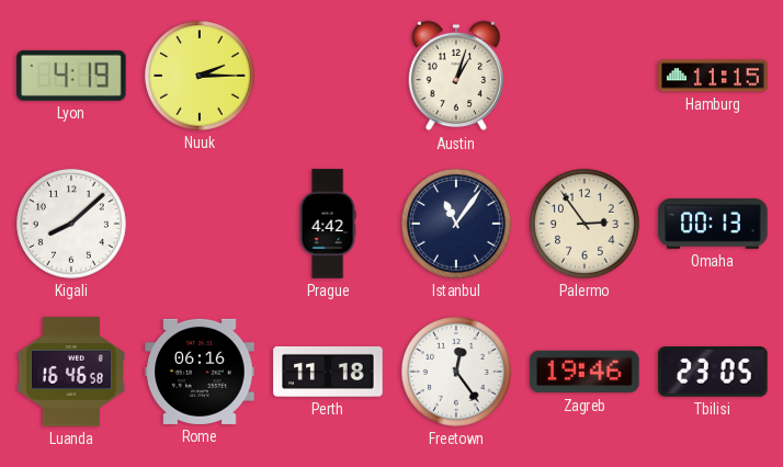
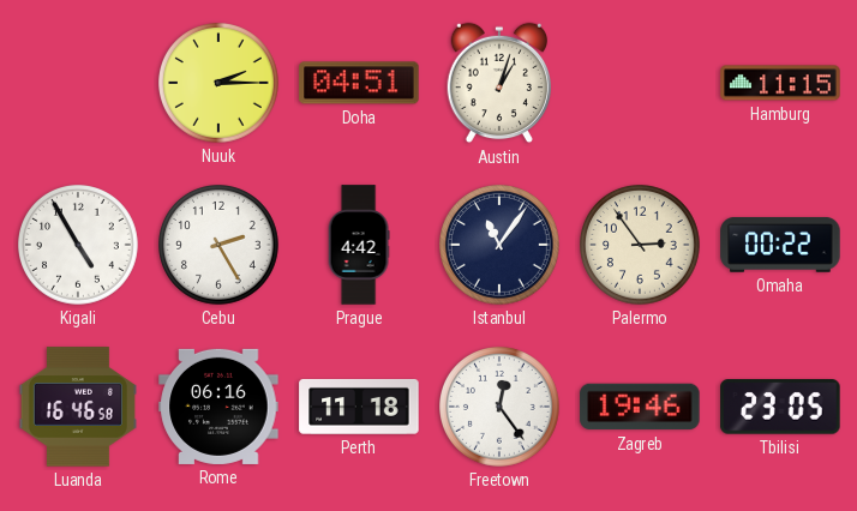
Lyon: 4:19 -> none
Doha: none -> 04:51
Kigali: 8:08 -> 4:55
Cebu: none -> 2:25
Omaha: 00:13 -> 00:22
